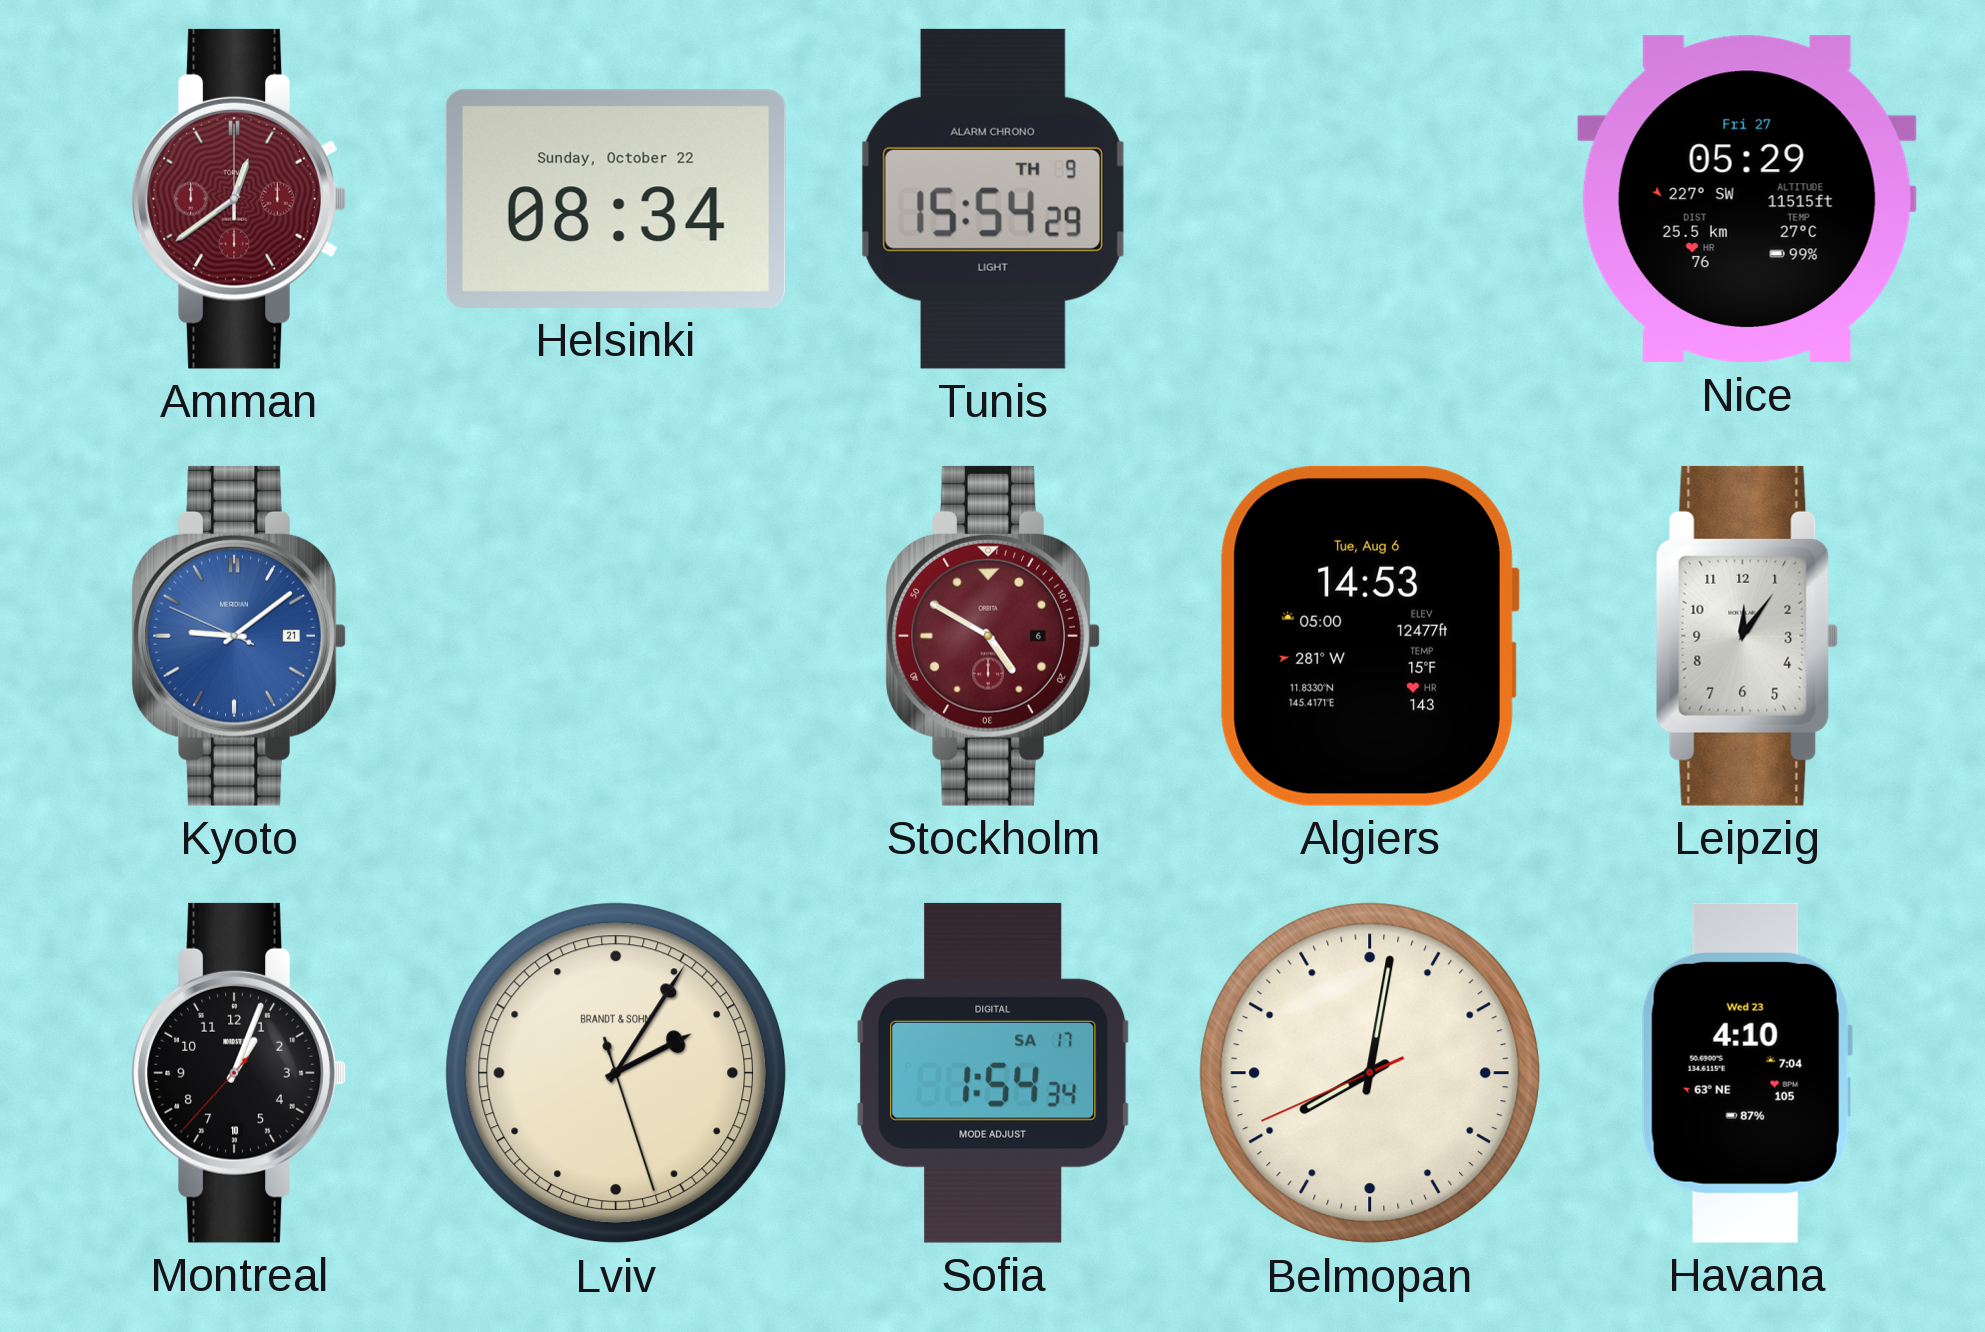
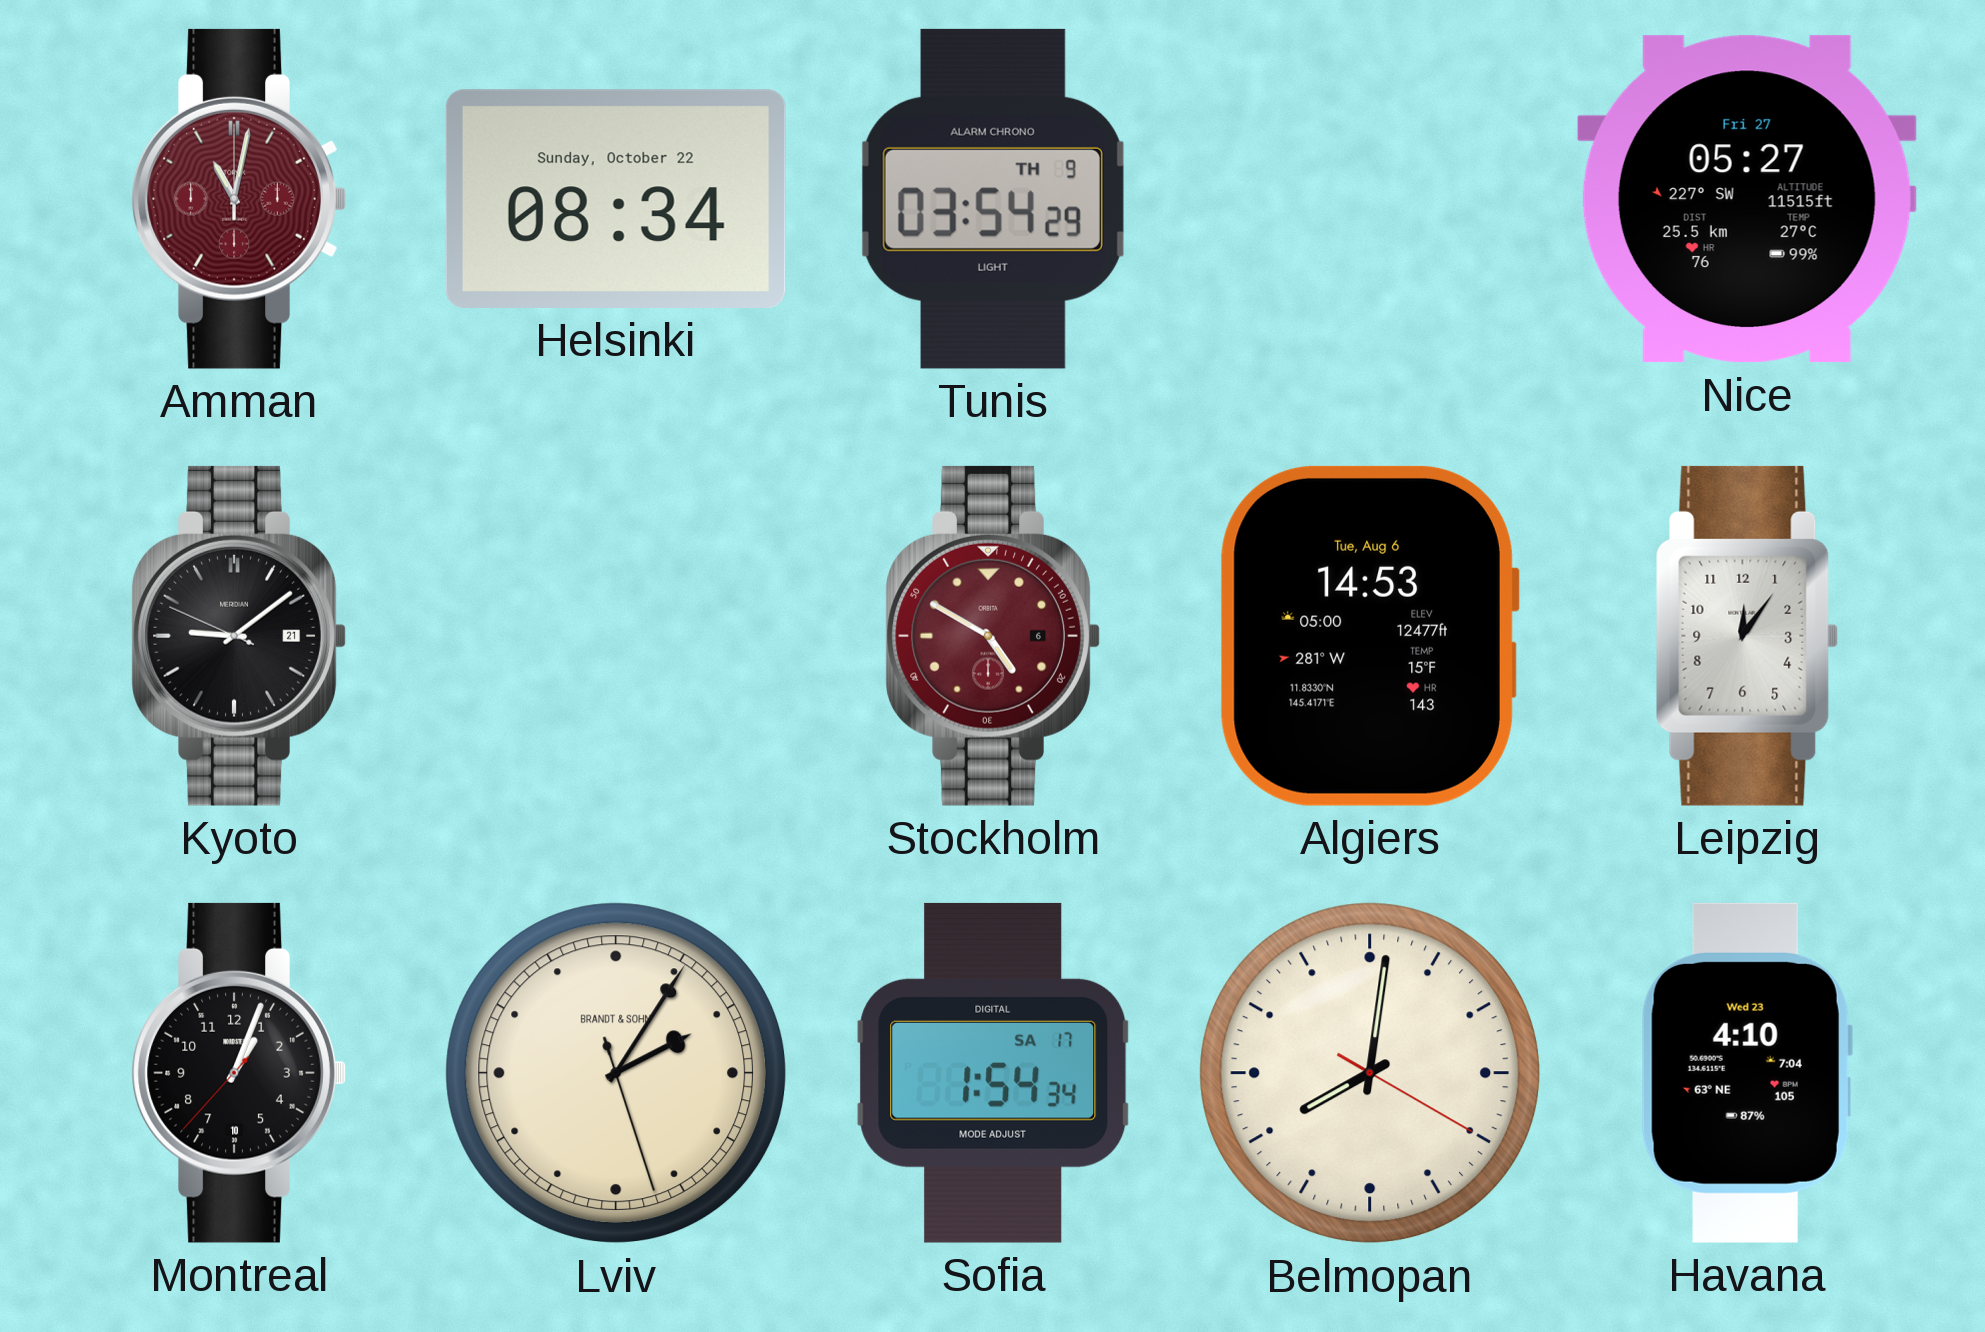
Amman: 12:39 -> 11:02
Tunis: 15:54 -> 03:54
Nice: 05:29 -> 05:27
Kyoto dial: blue -> black
Belmopan: 8:01:41 -> 8:01:20
